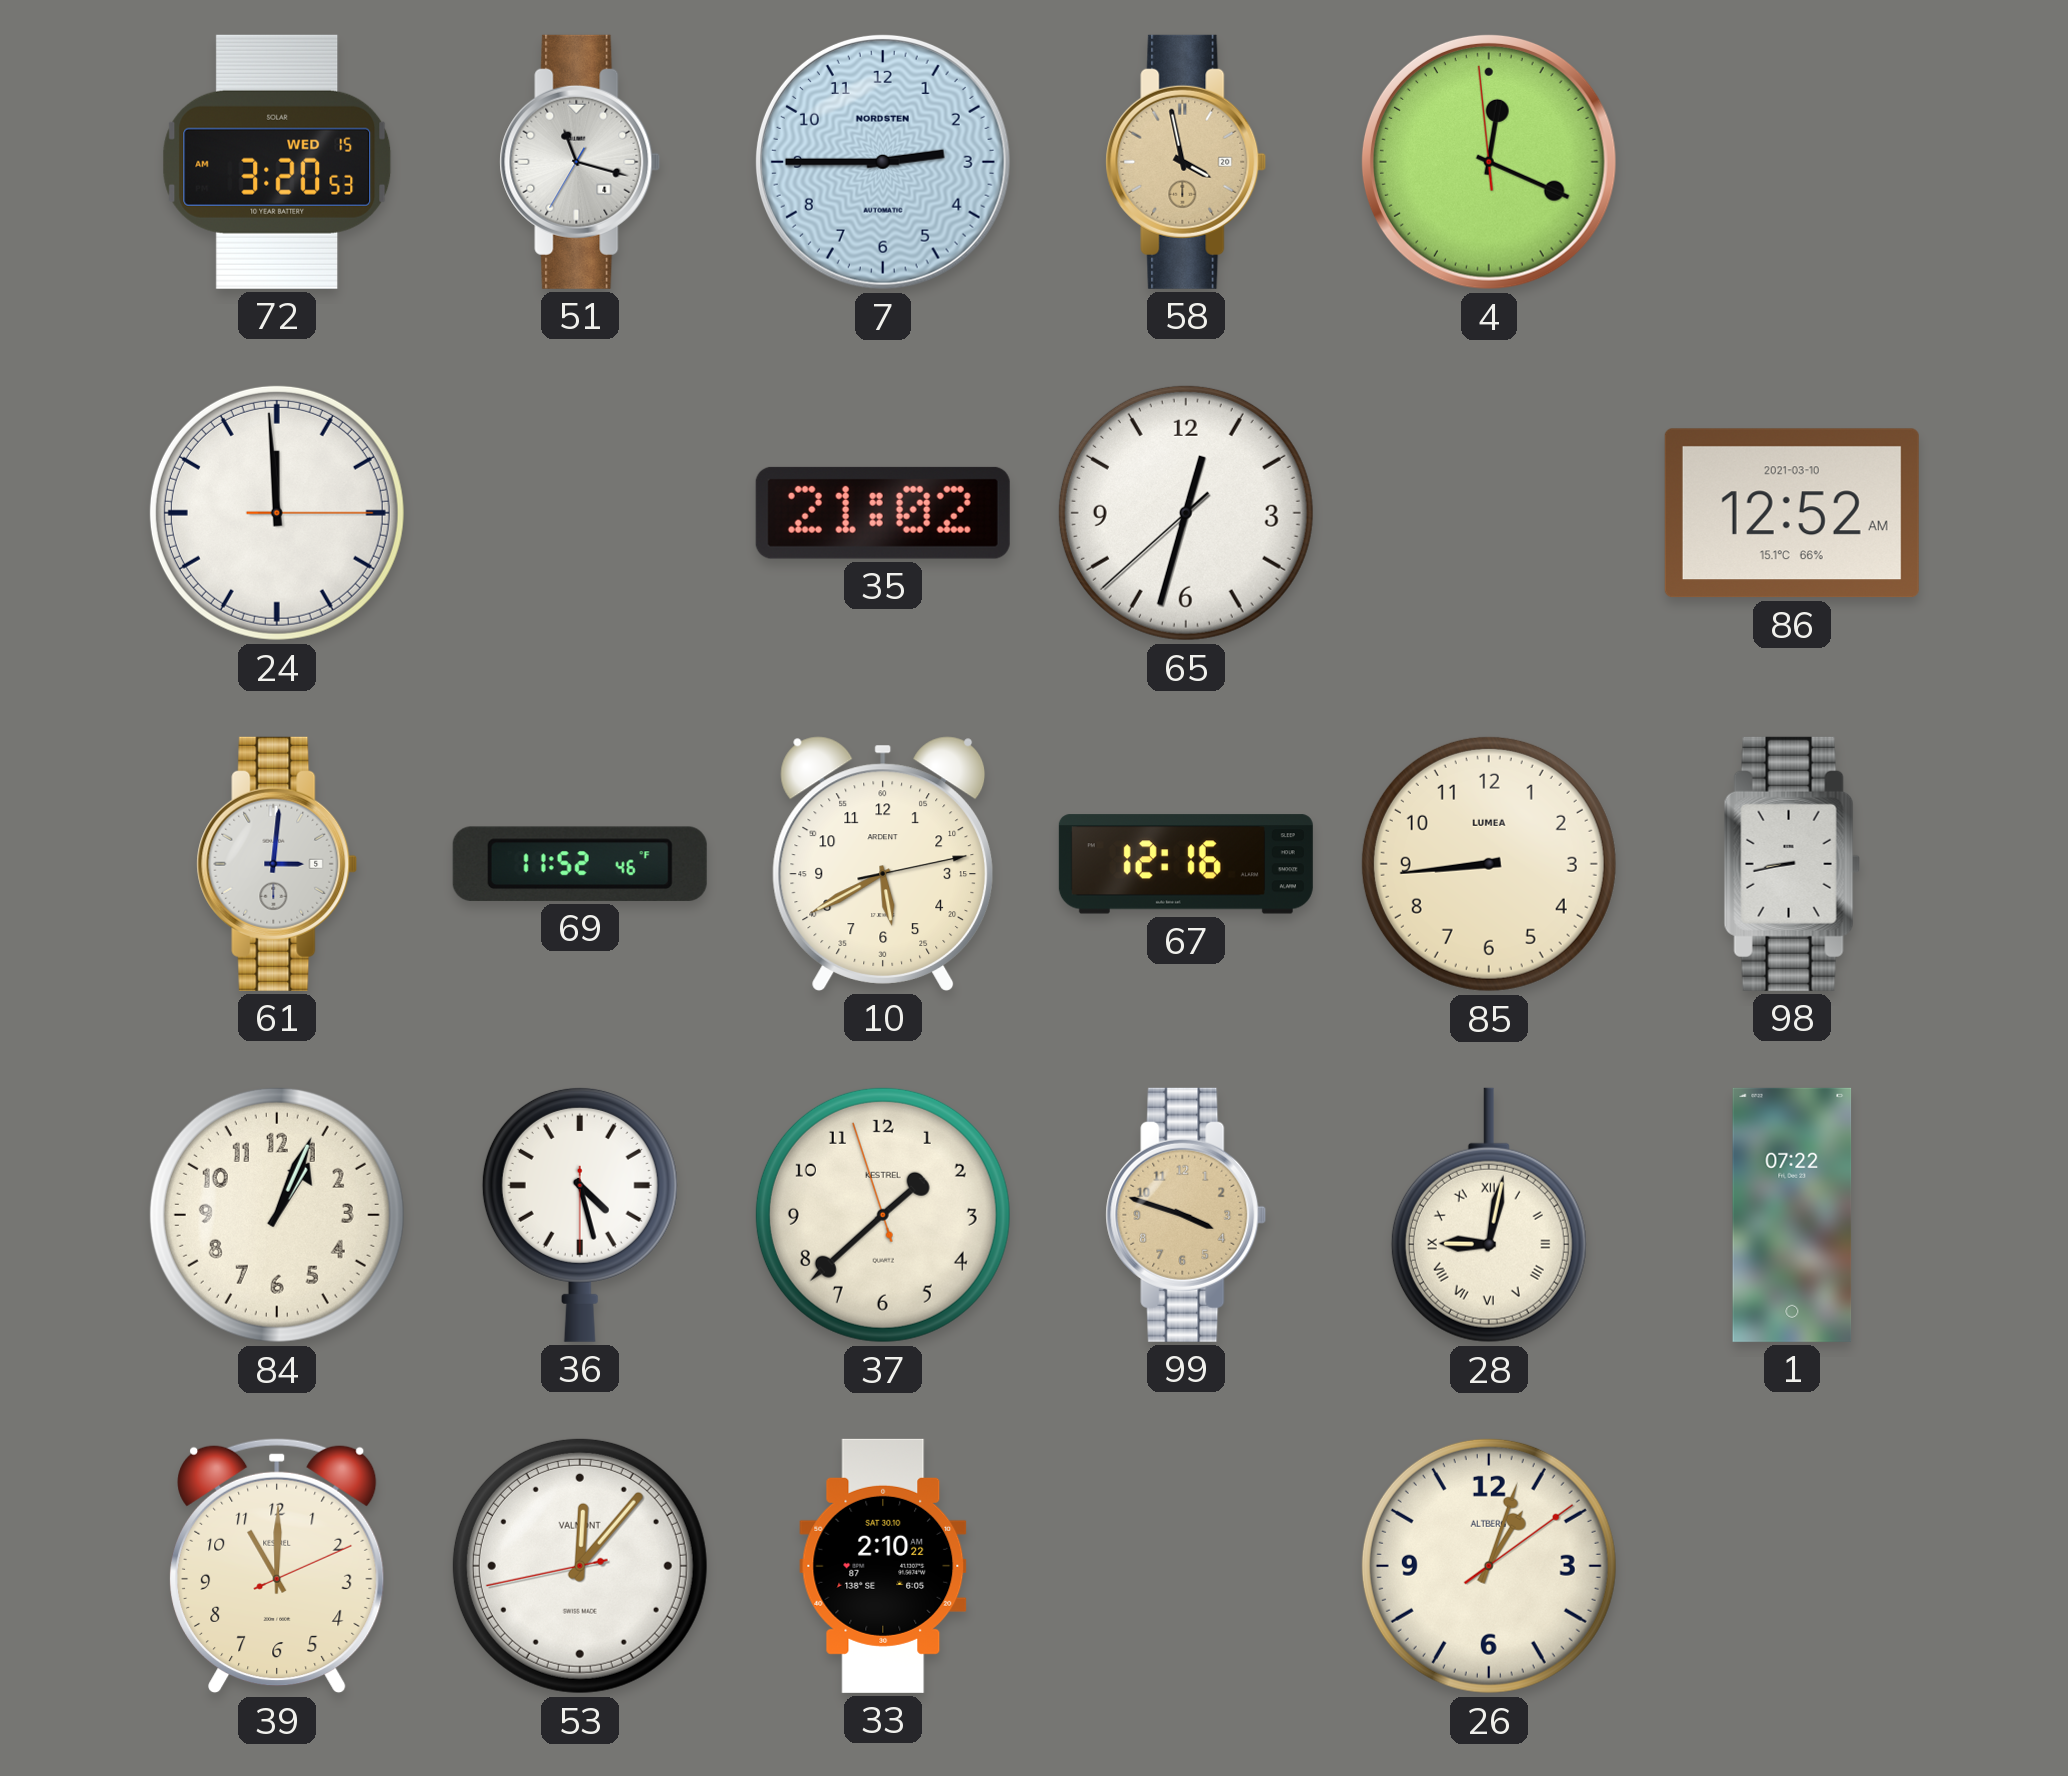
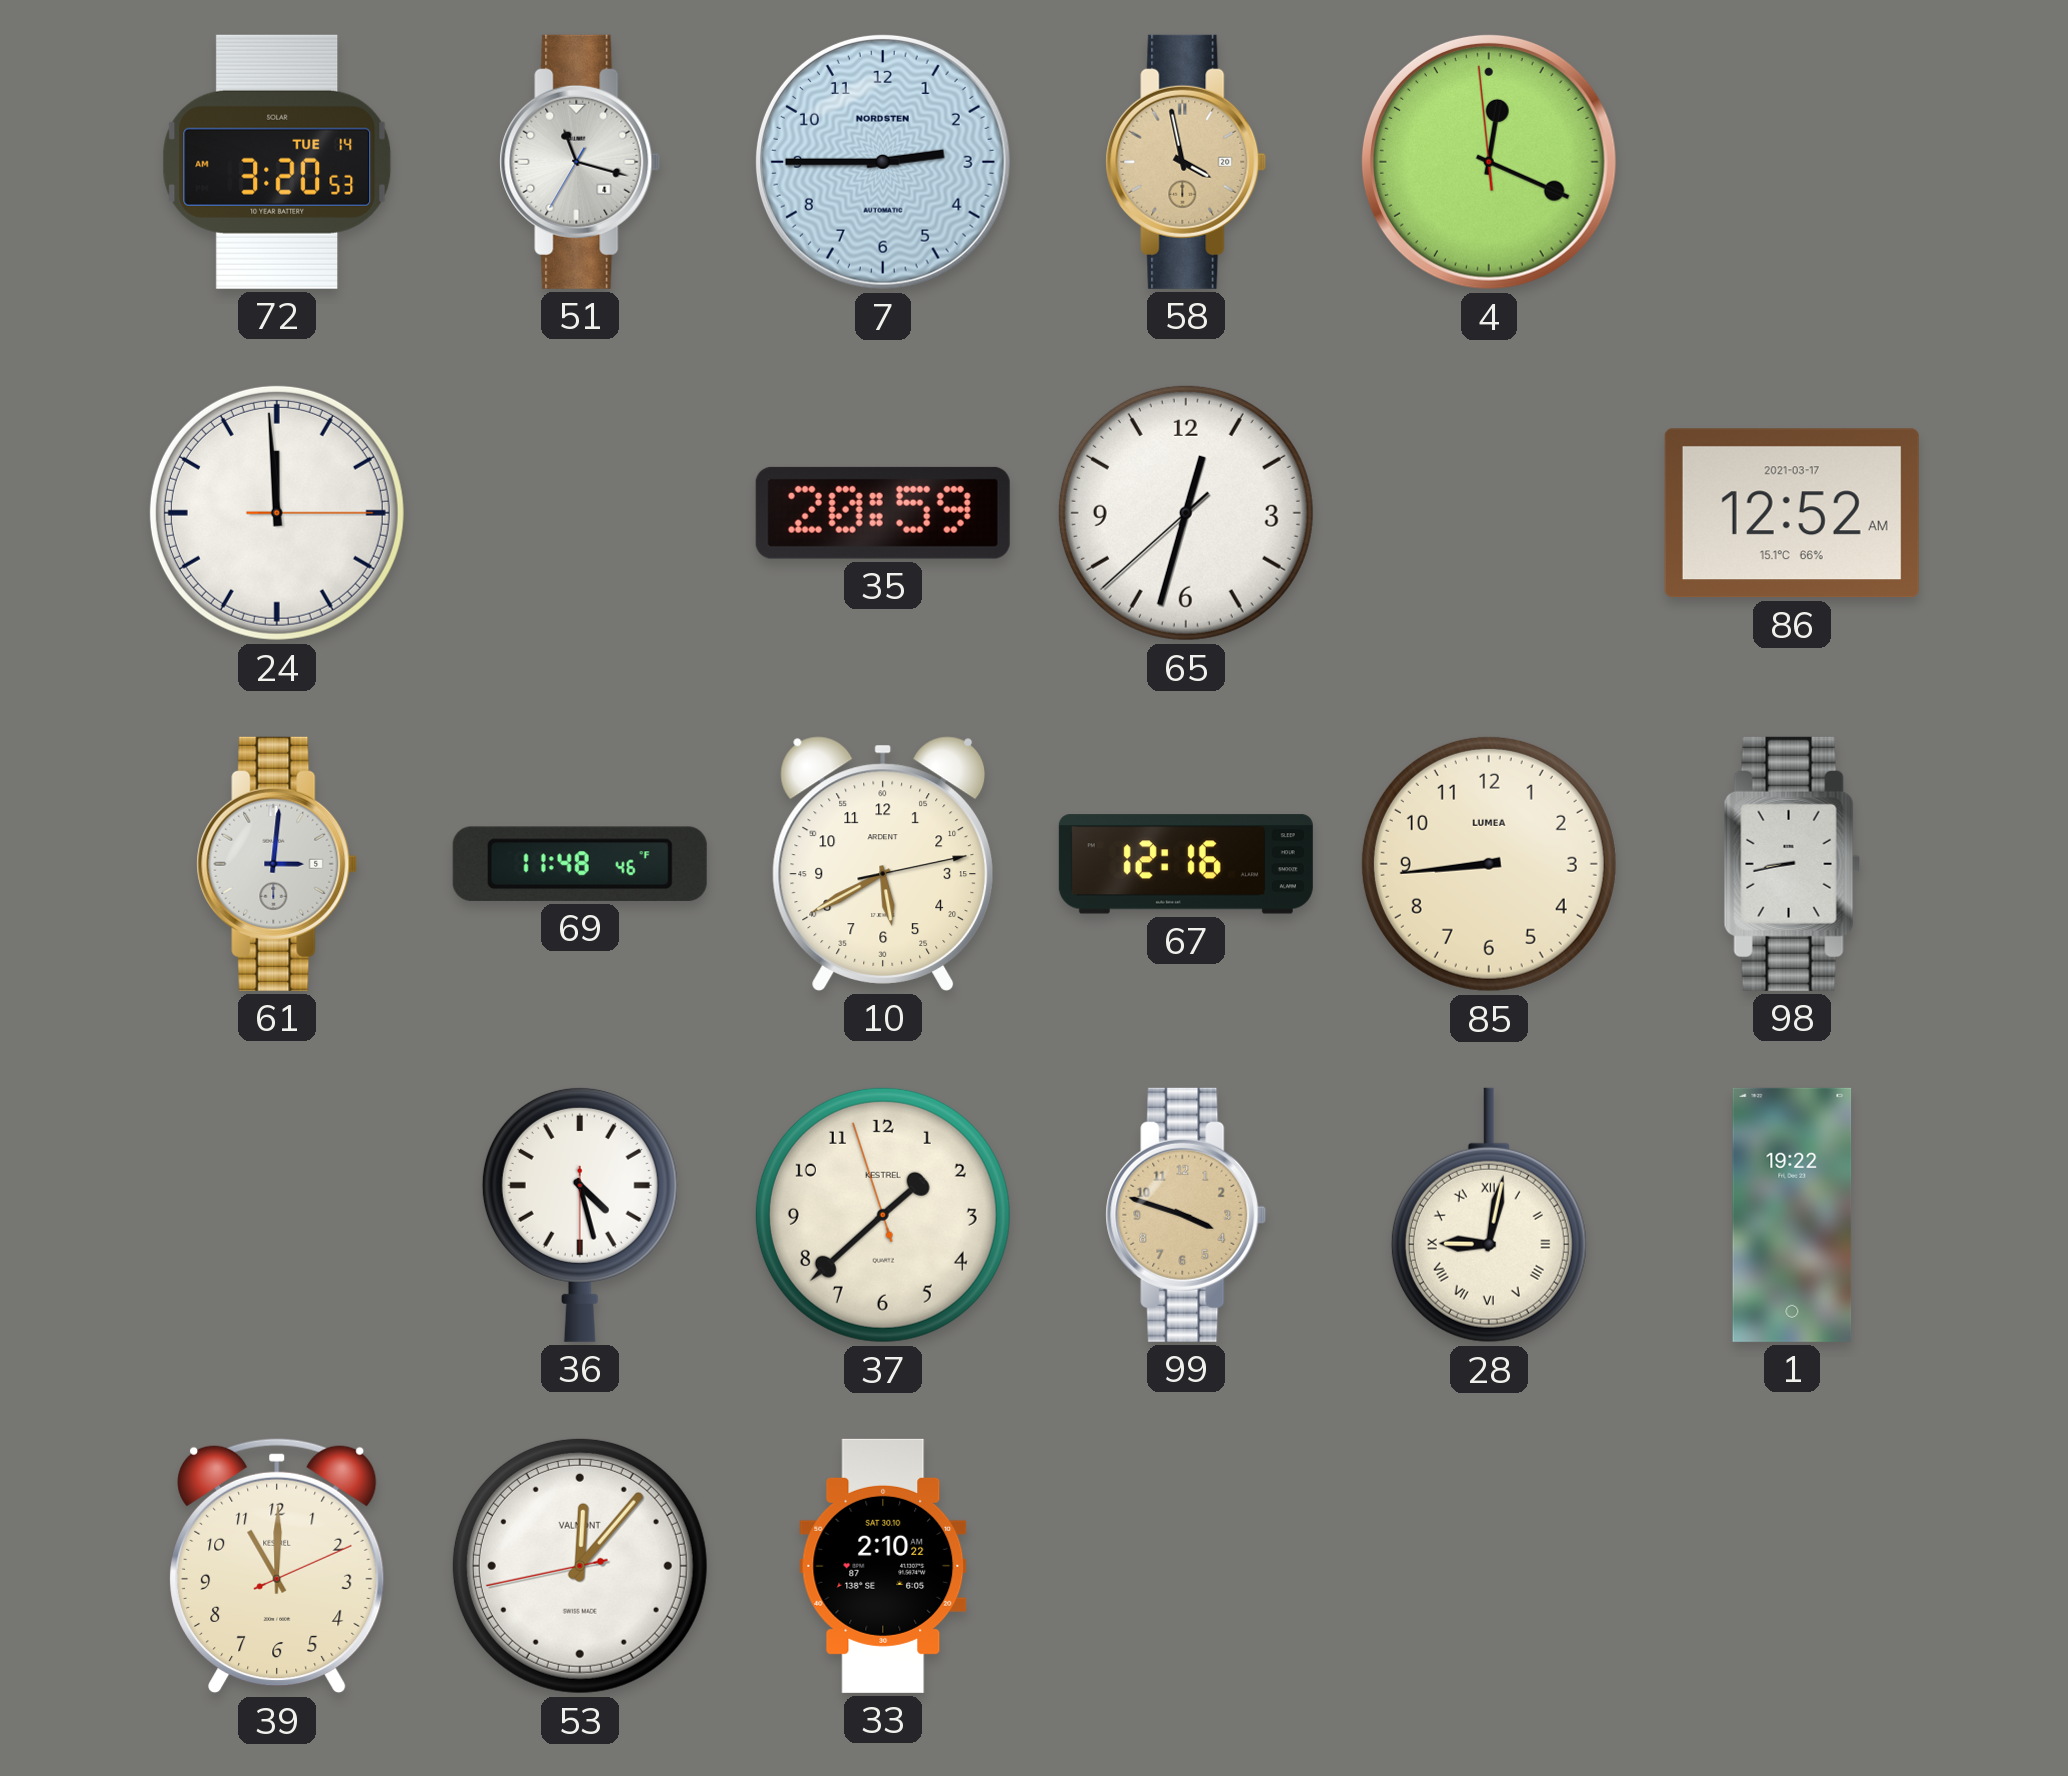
72 date: WED 15 -> TUE 14
35: 21:02 -> 20:59
86 date: 2021-03-10 -> 2021-03-17
69: 11:52 -> 11:48
84: 1:04 -> none
1: 07:22 -> 19:22
26: 1:03 -> none
